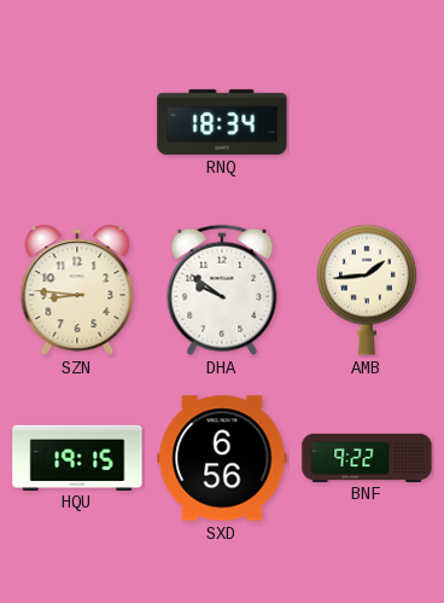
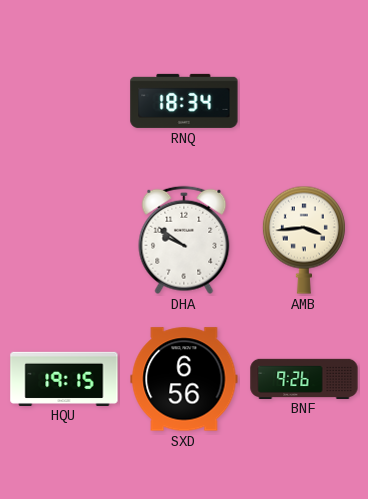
SZN: 8:46 -> none
AMB: 1:44 -> 3:44
BNF: 9:22 -> 9:26
